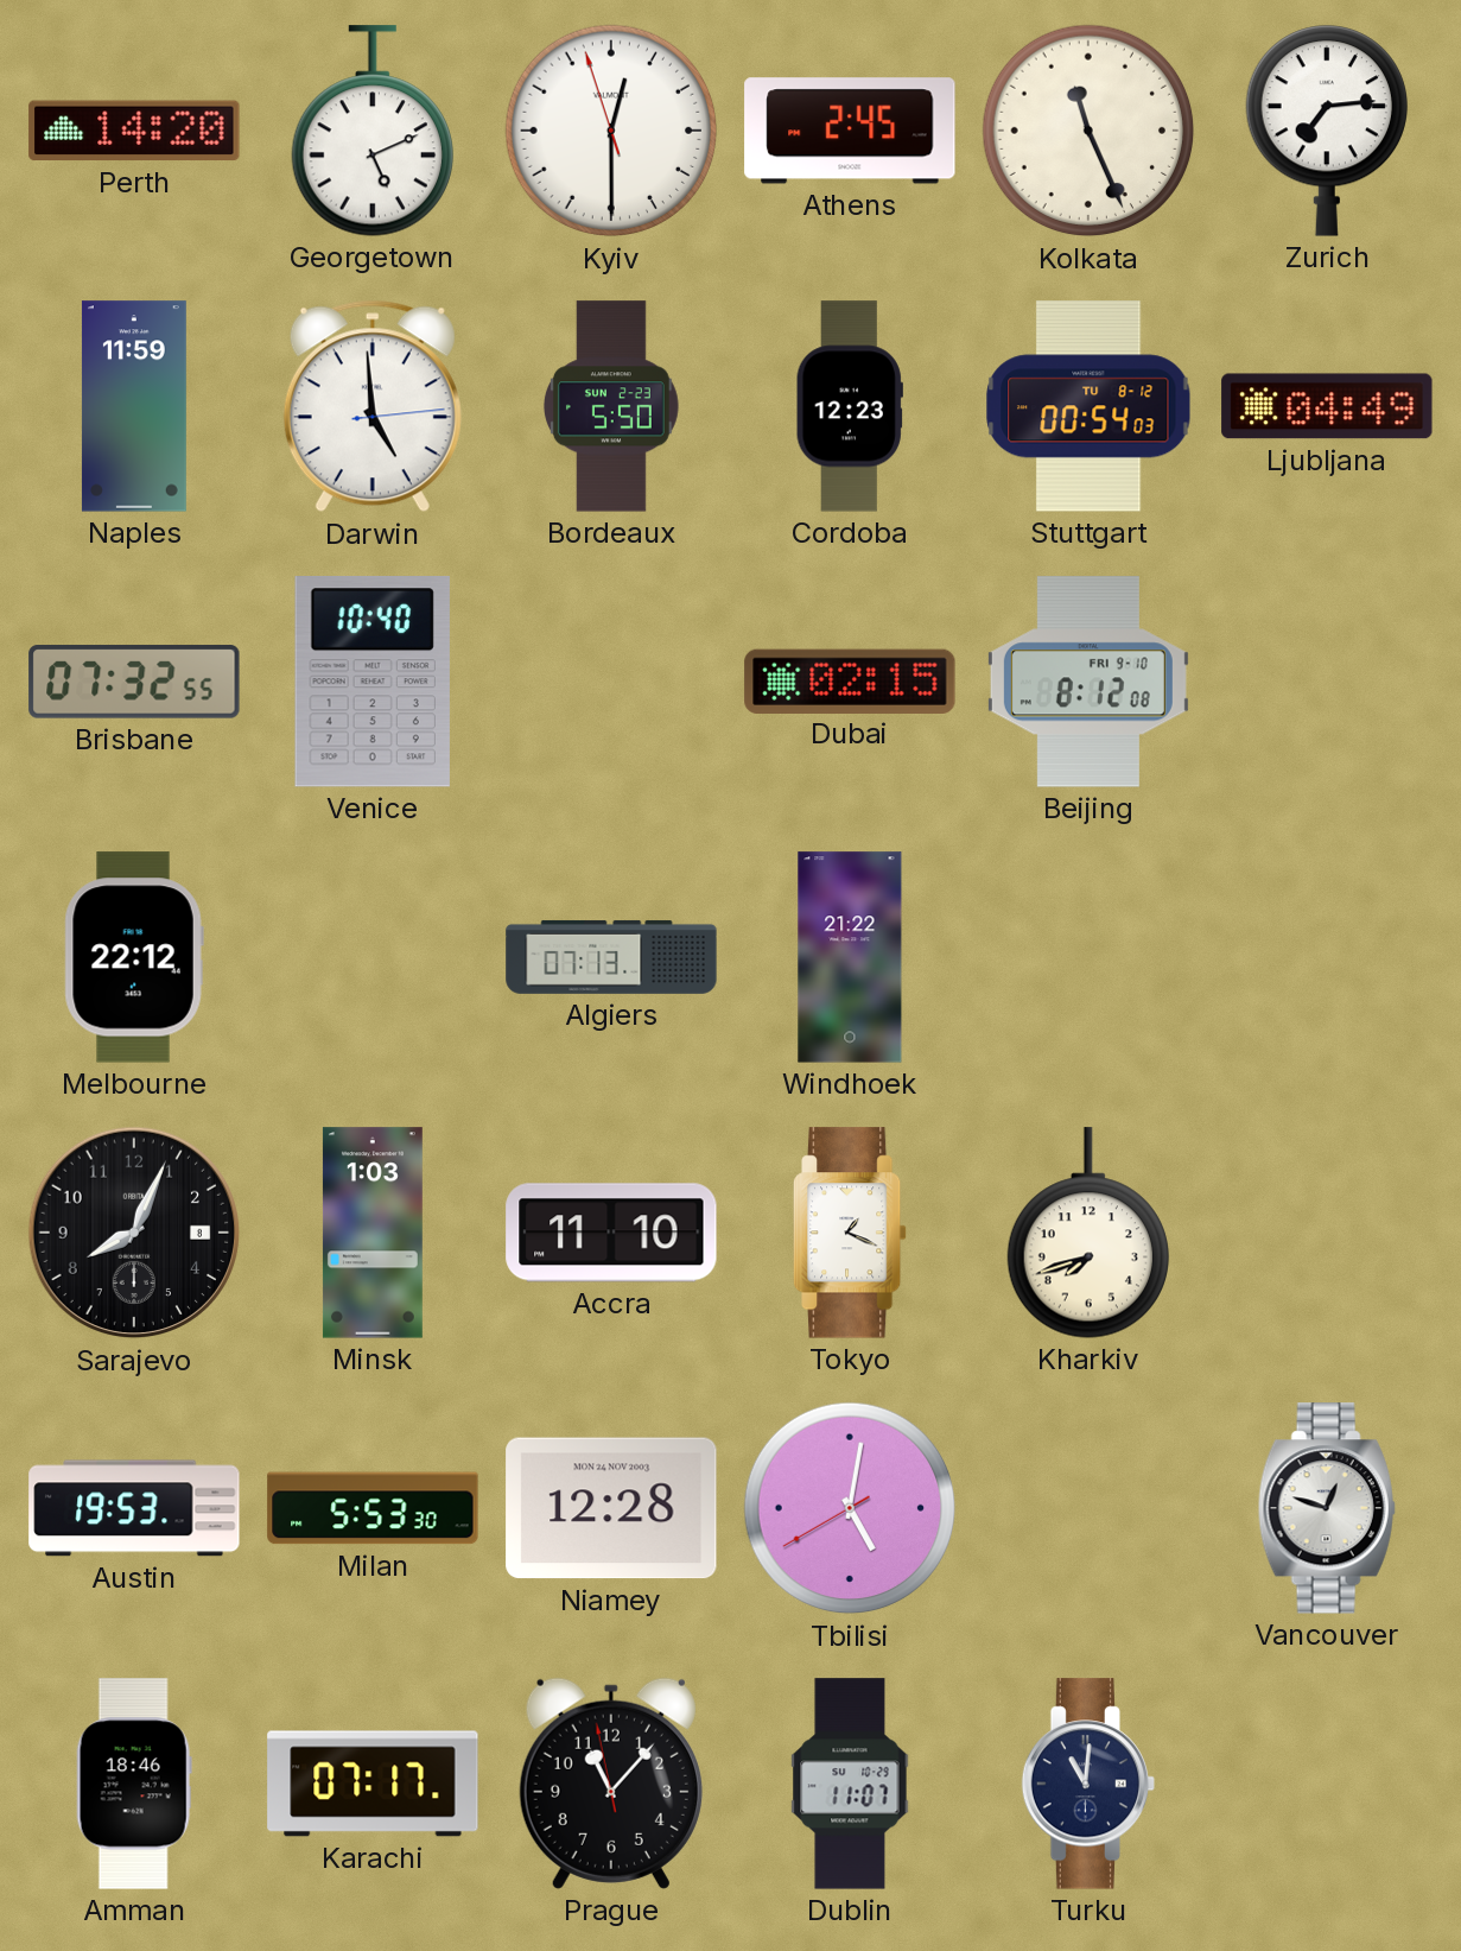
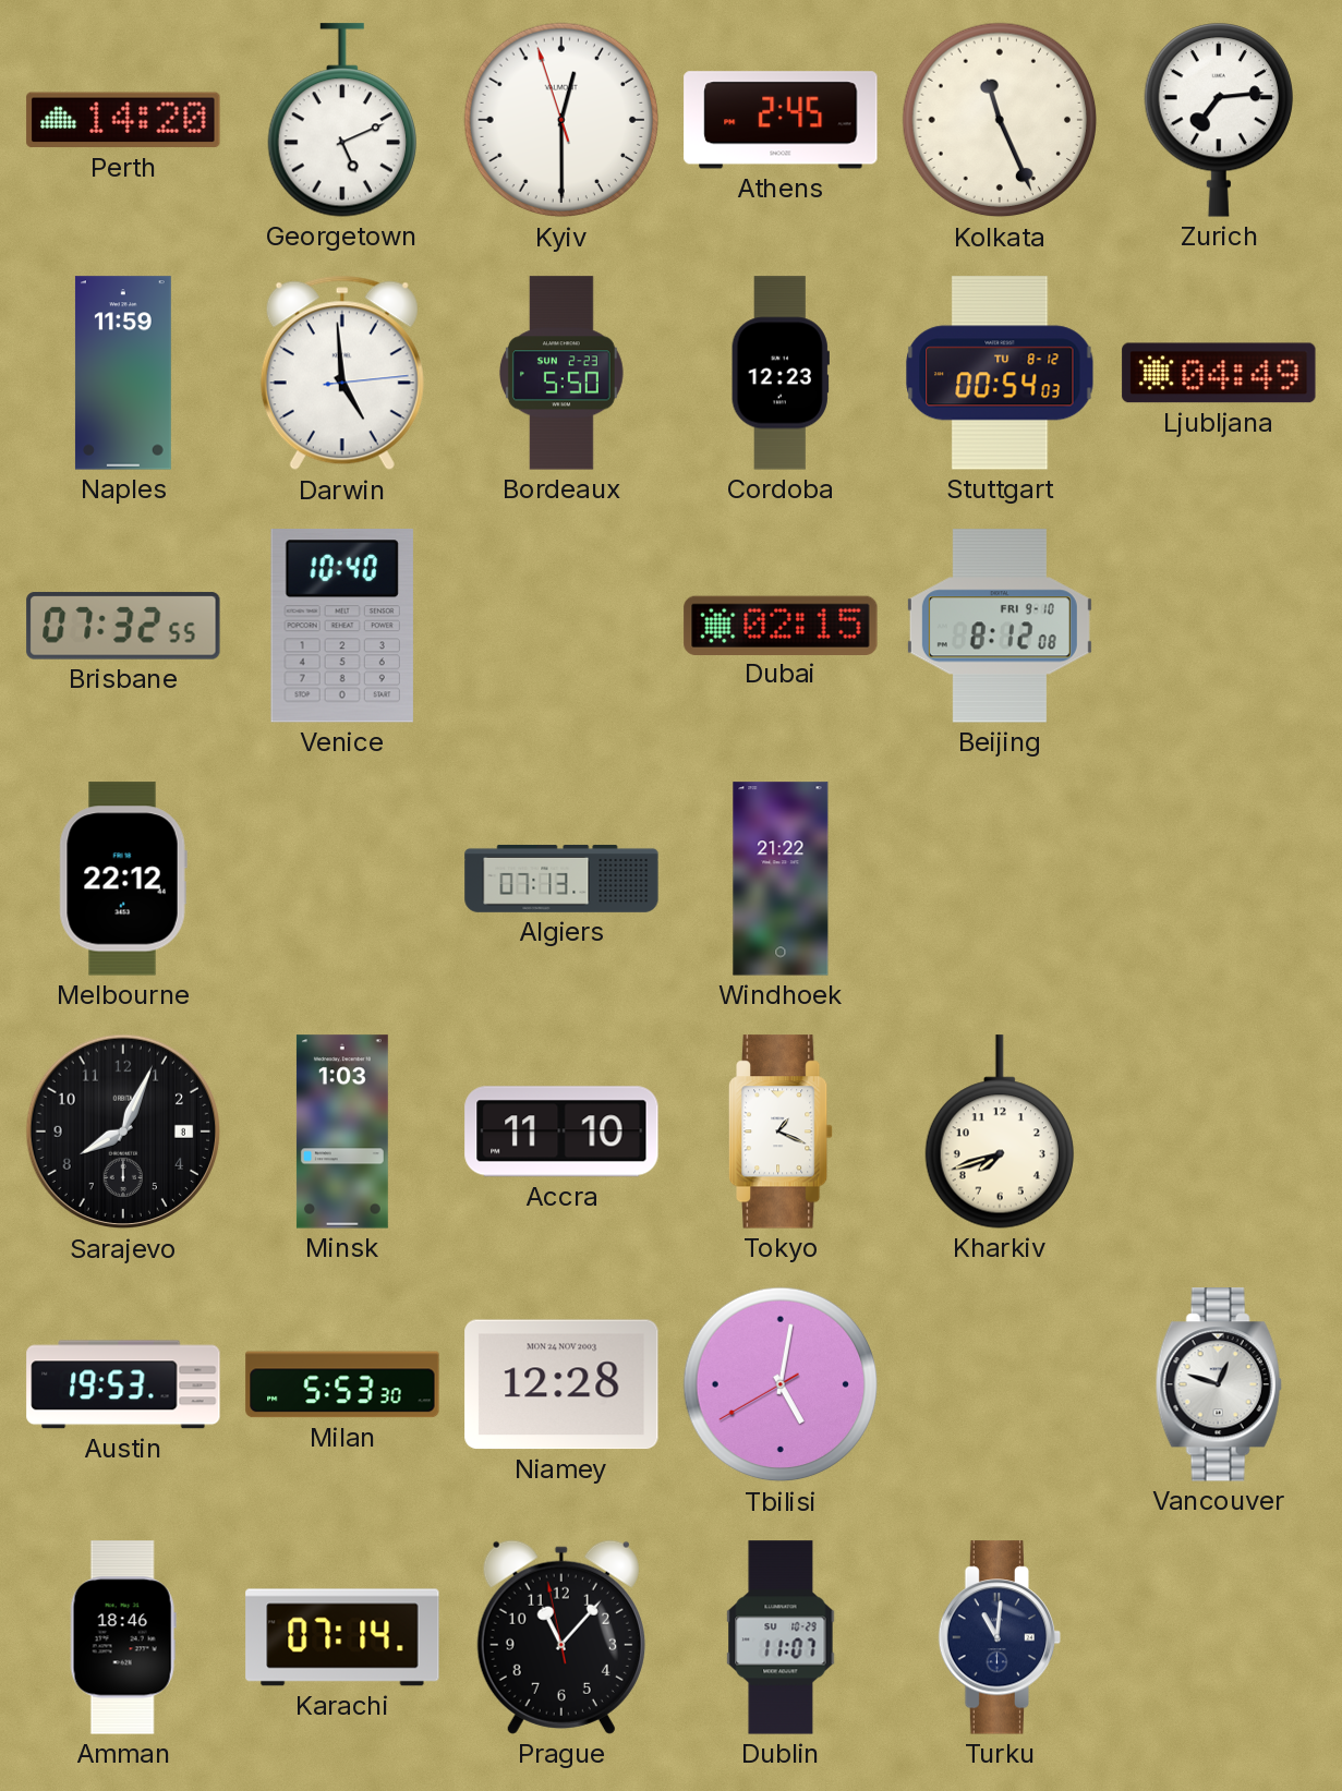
Karachi: 07:17 -> 07:14
